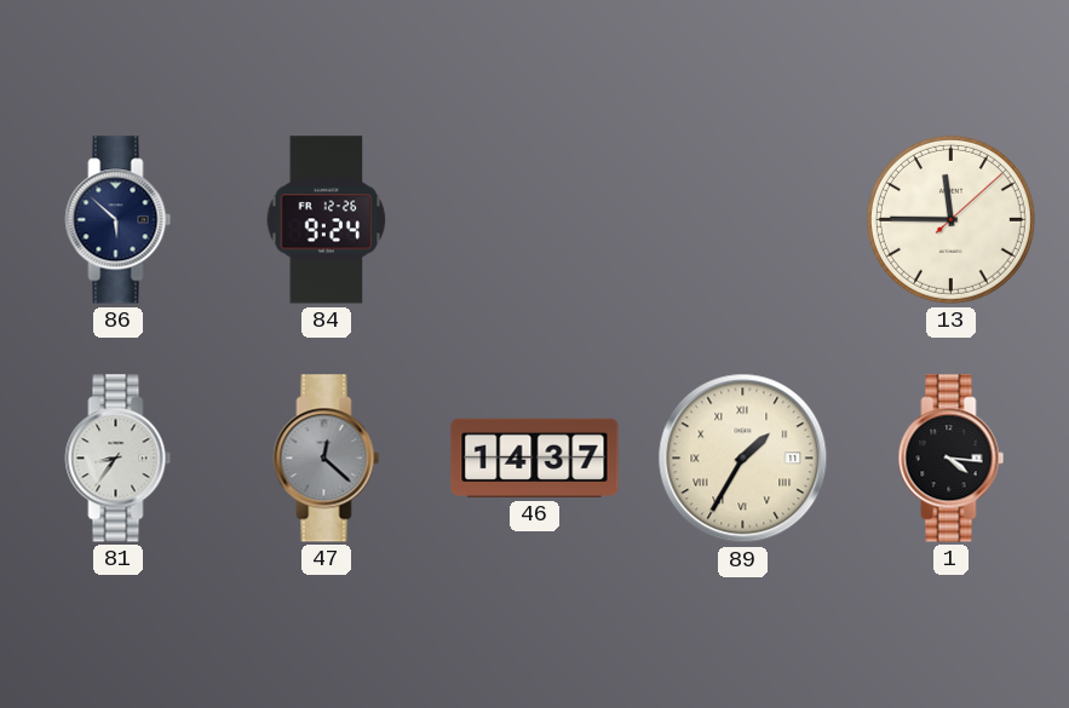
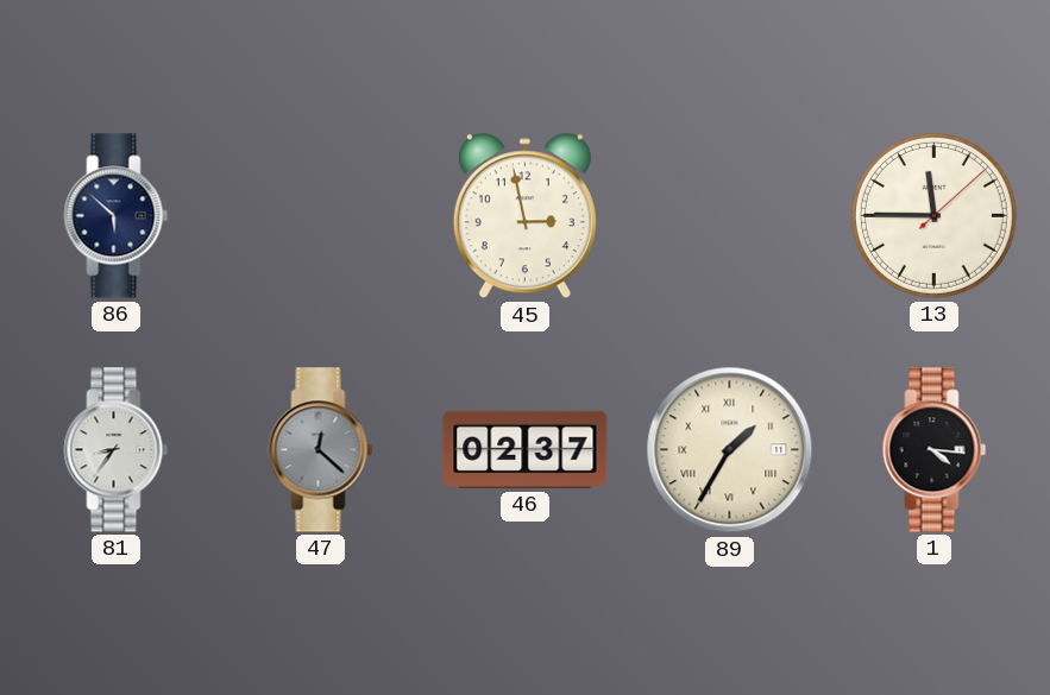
84: 9:24 -> none
45: none -> 2:58
46: 14:37 -> 02:37
